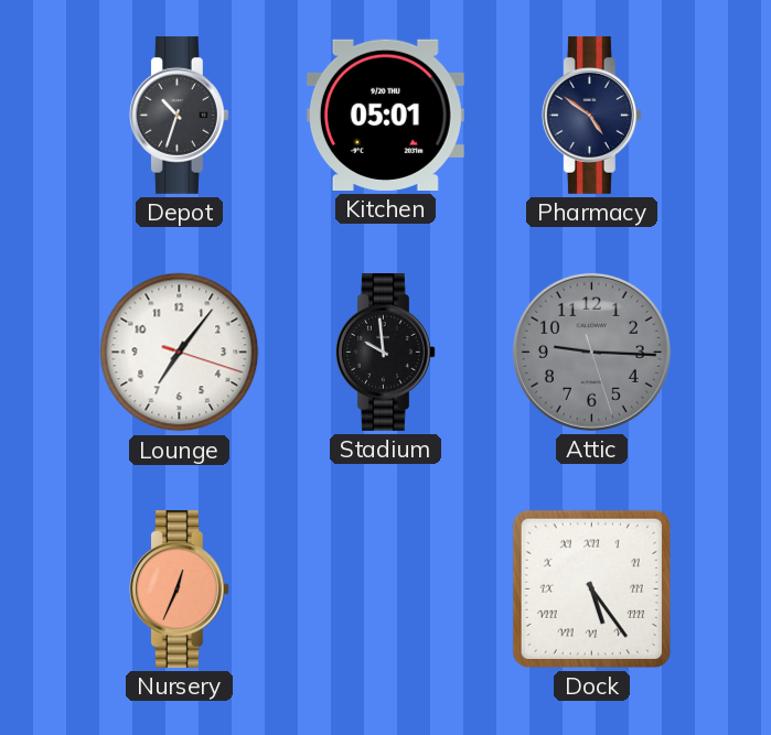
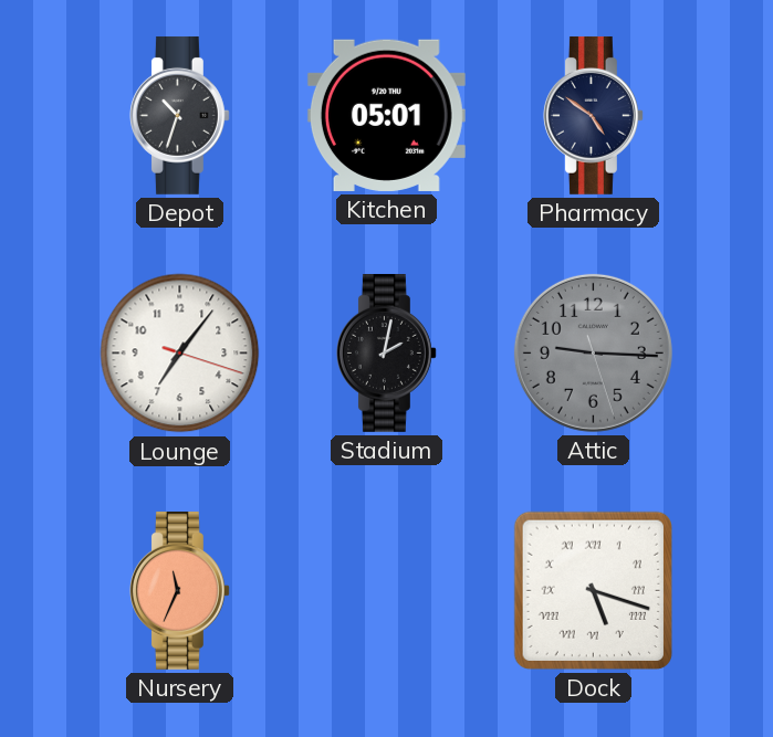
Stadium: 9:59 -> 2:02
Nursery: 12:34 -> 11:34
Dock: 5:24 -> 5:18
